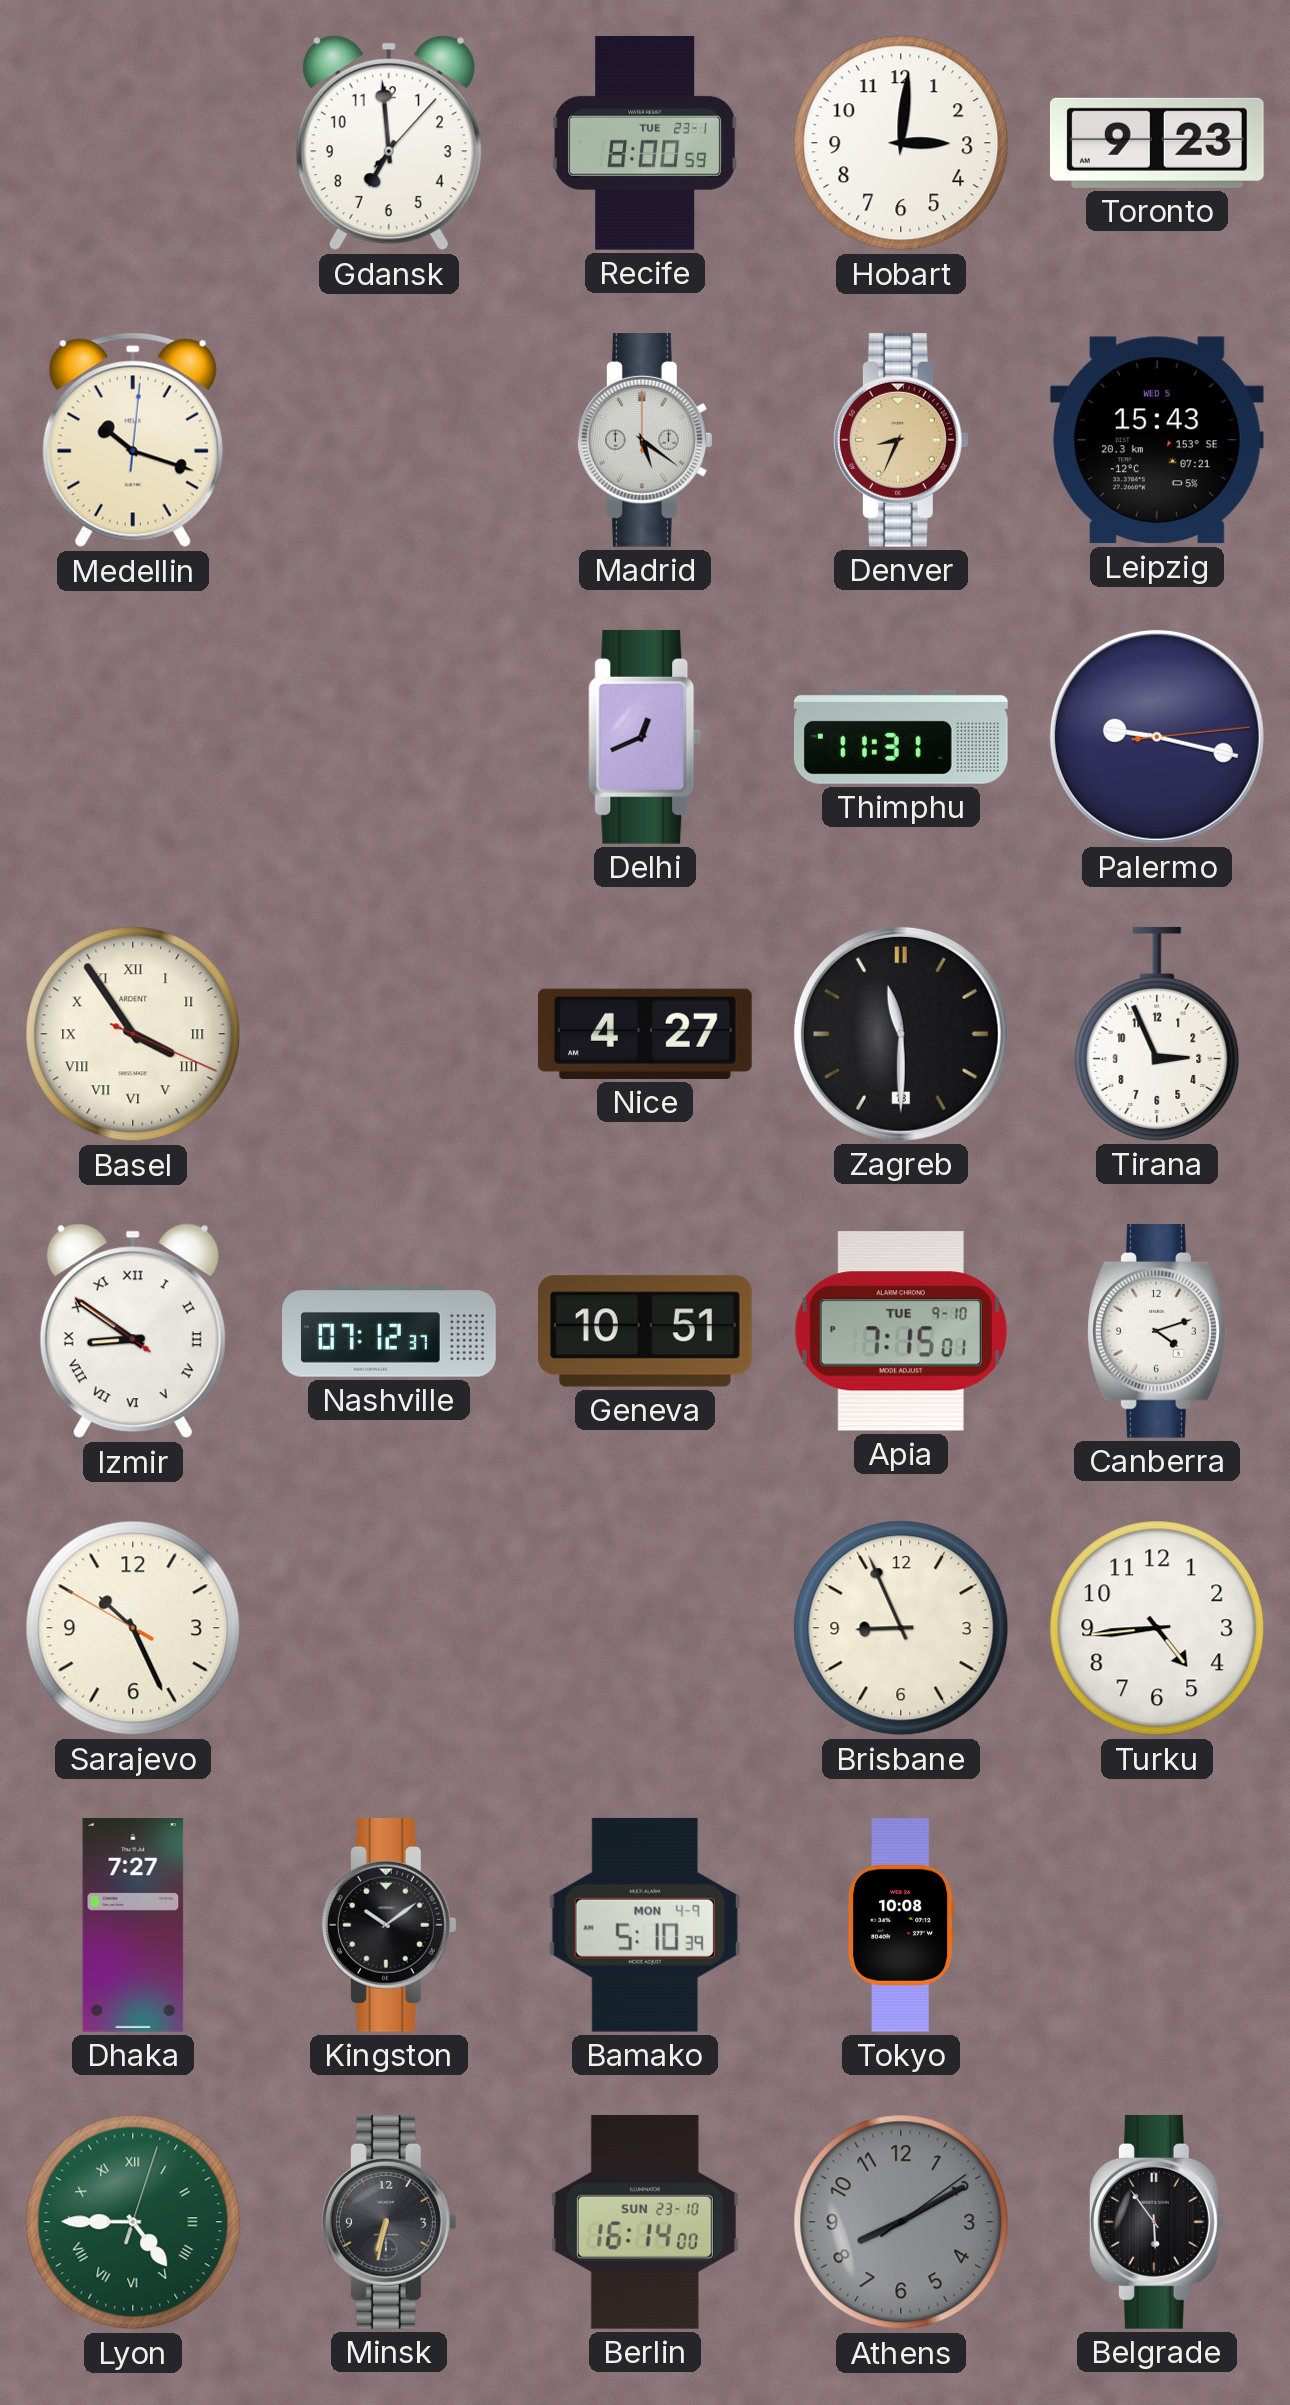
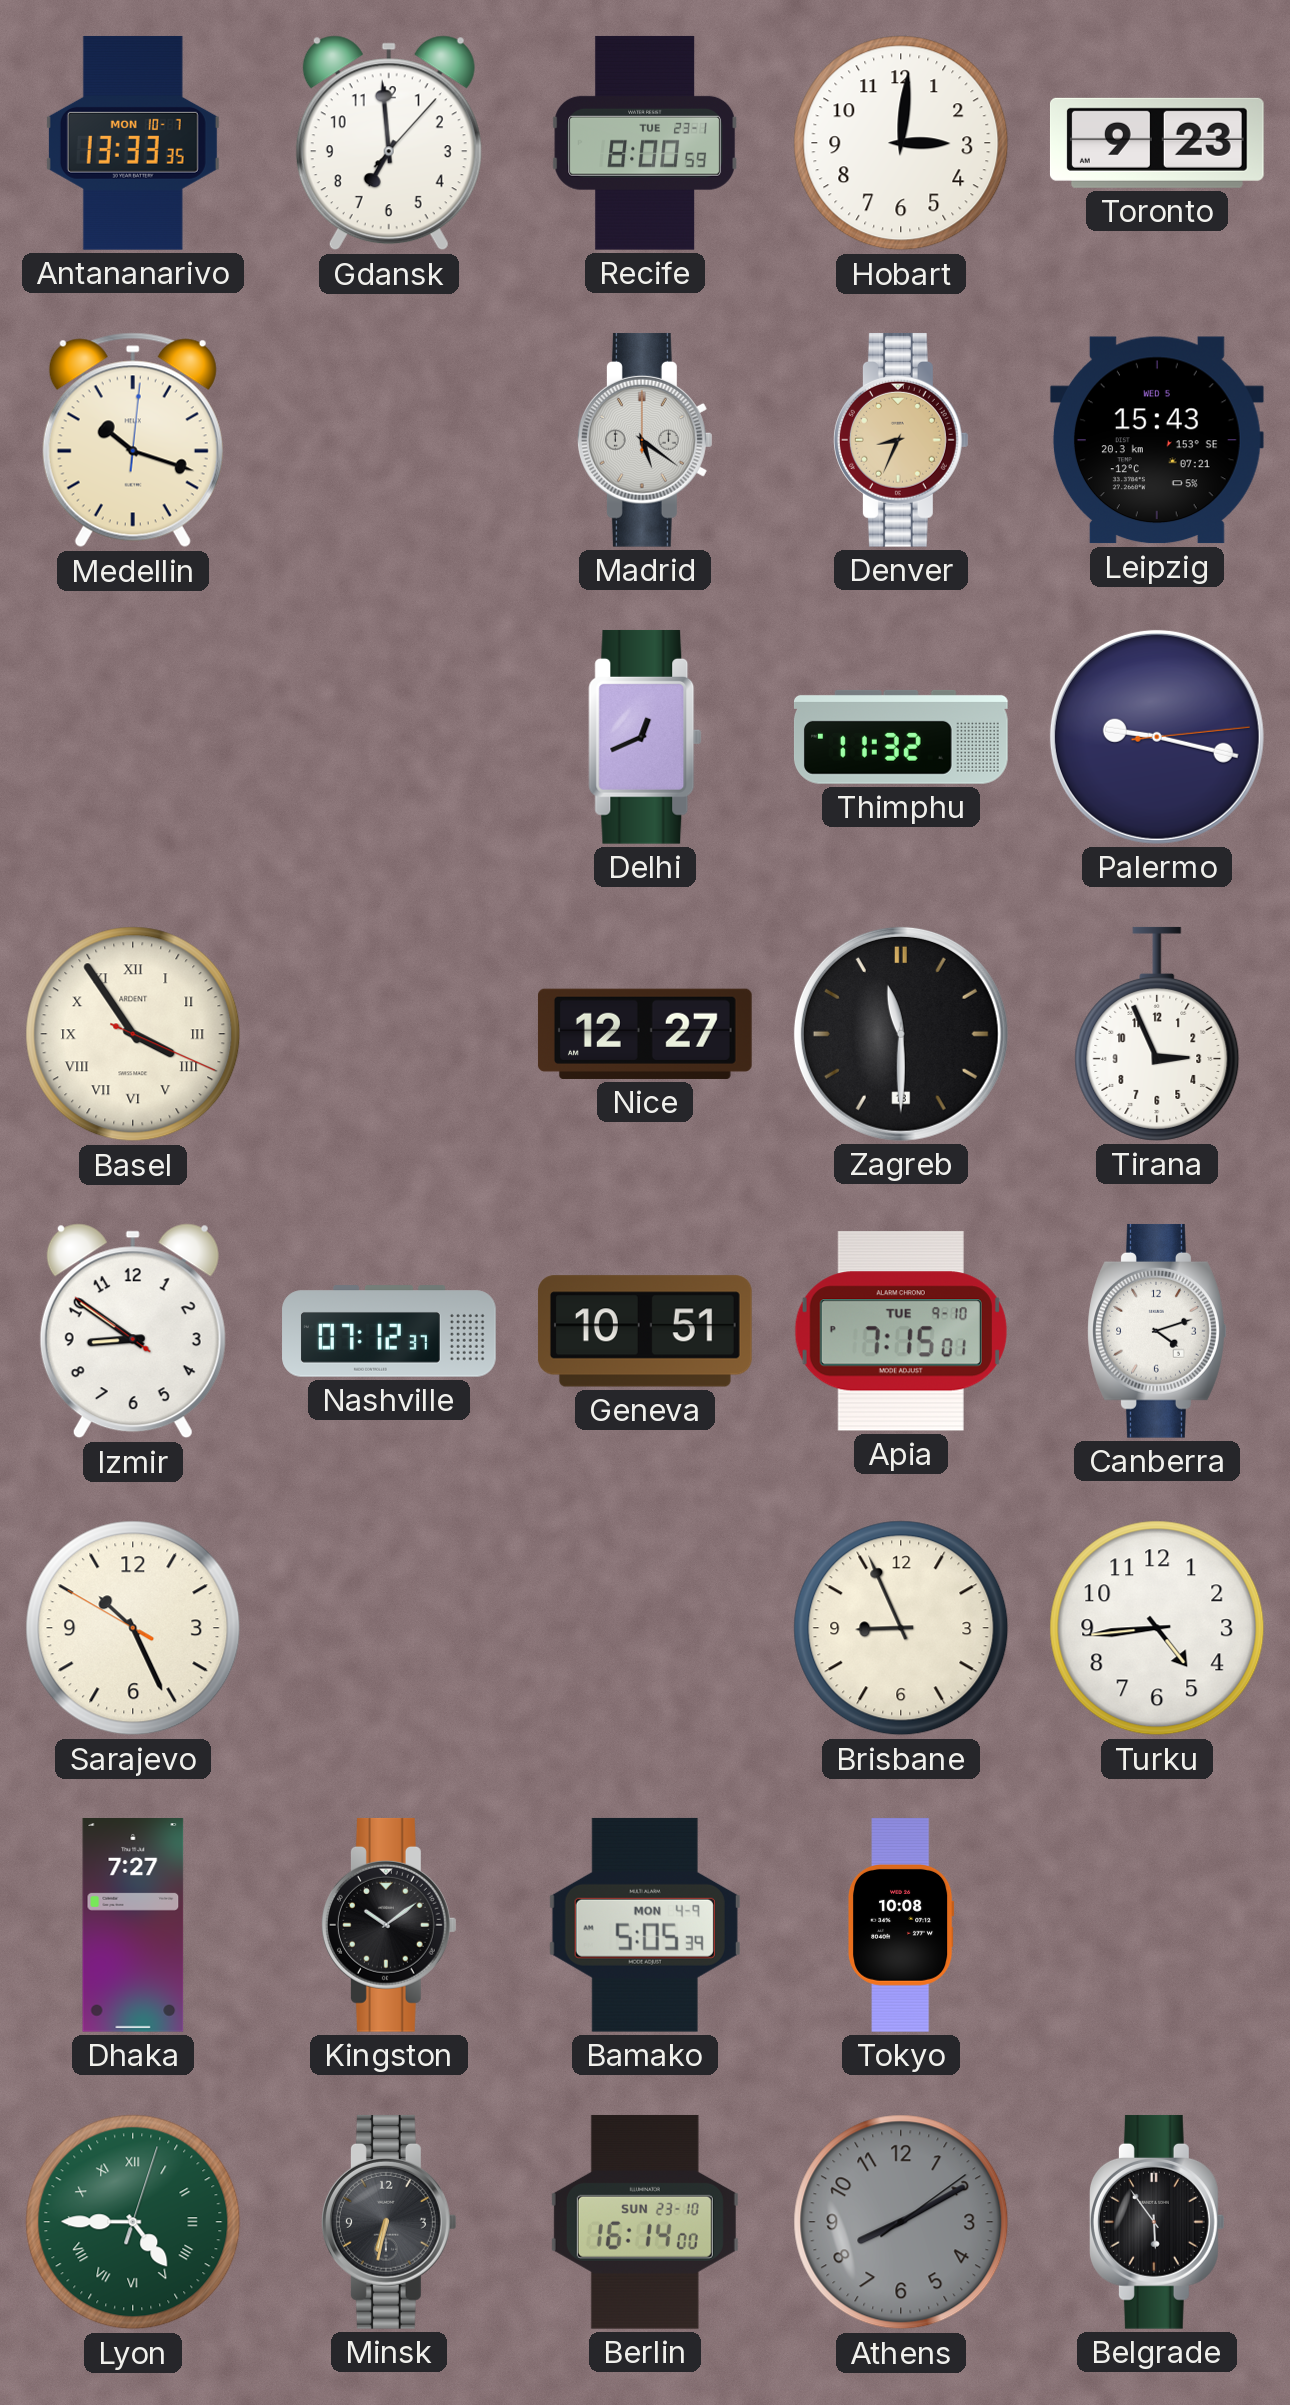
Antananarivo: none -> 13:33
Thimphu: 11:31 -> 11:32
Nice: 4:27 -> 12:27
Izmir numerals: Roman -> Arabic
Bamako: 5:10 -> 5:05
